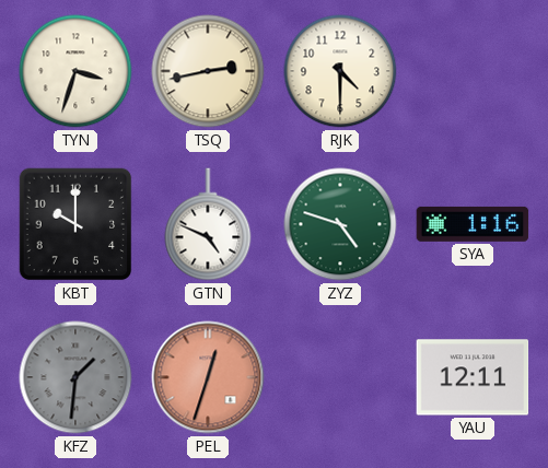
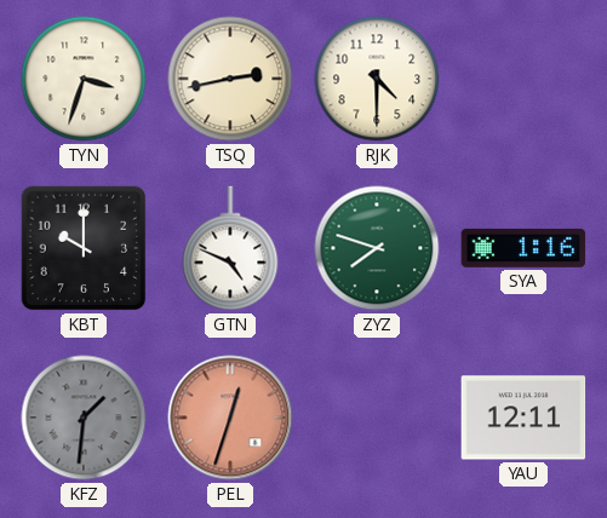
ZYZ: 4:48 -> 7:48
